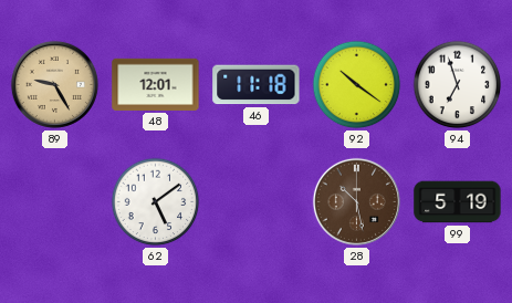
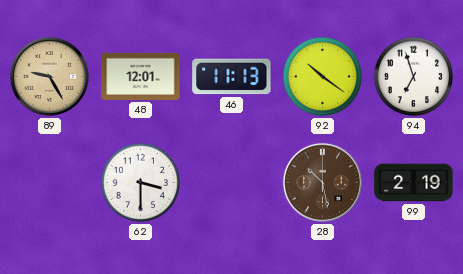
46: 11:18 -> 11:13
62: 5:09 -> 3:30
99: 5:19 -> 2:19
